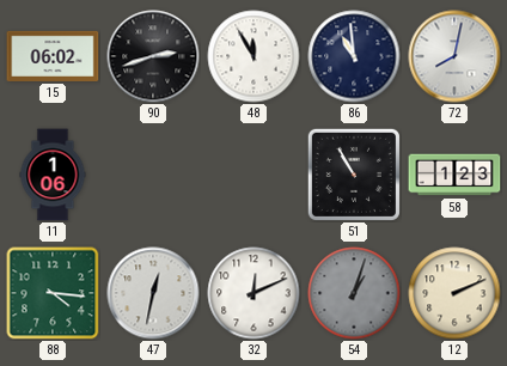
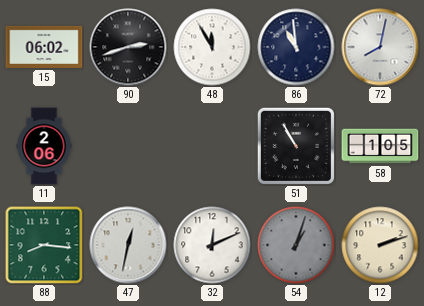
11: 1:06 -> 2:06
58: 1:23 -> 1:05
88: 4:16 -> 8:16
12: 2:11 -> 2:12
